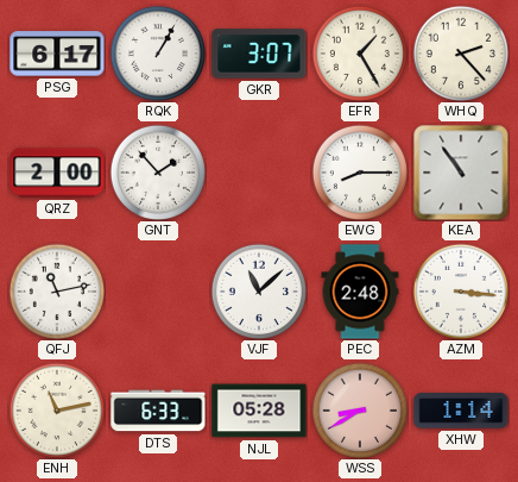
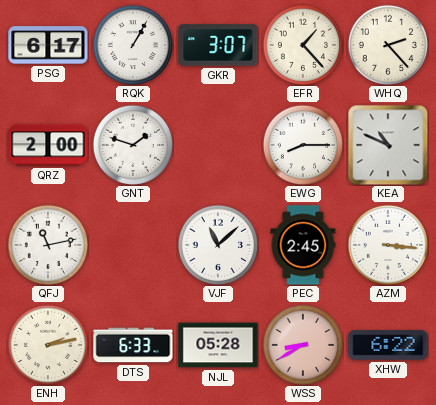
EFR: 1:25 -> 1:23
GNT: 1:53 -> 1:48
KEA: 10:54 -> 10:49
PEC: 2:48 -> 2:45
ENH: 11:13 -> 2:13
XHW: 1:14 -> 6:22
